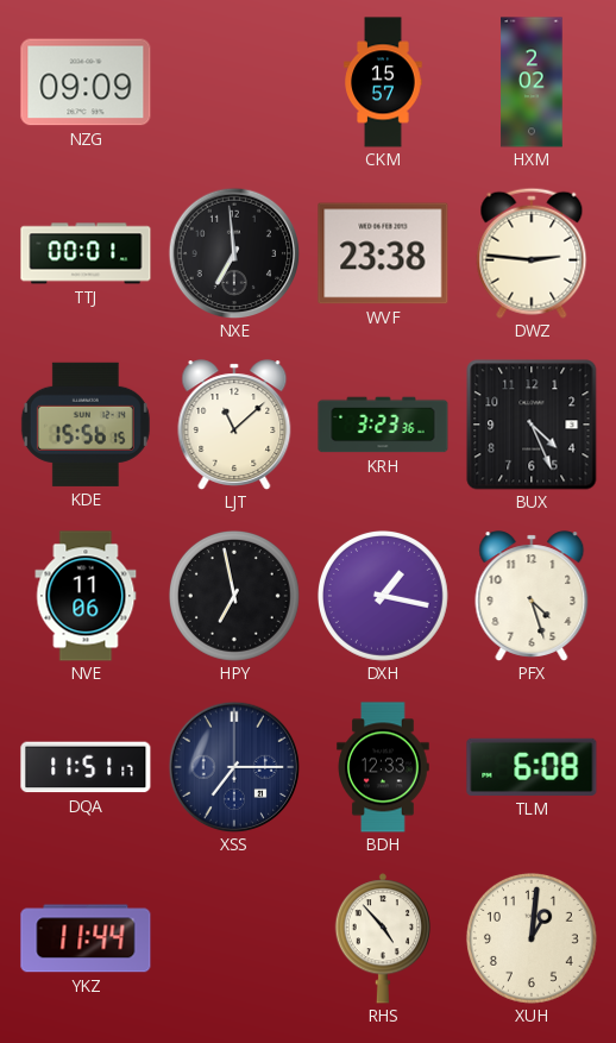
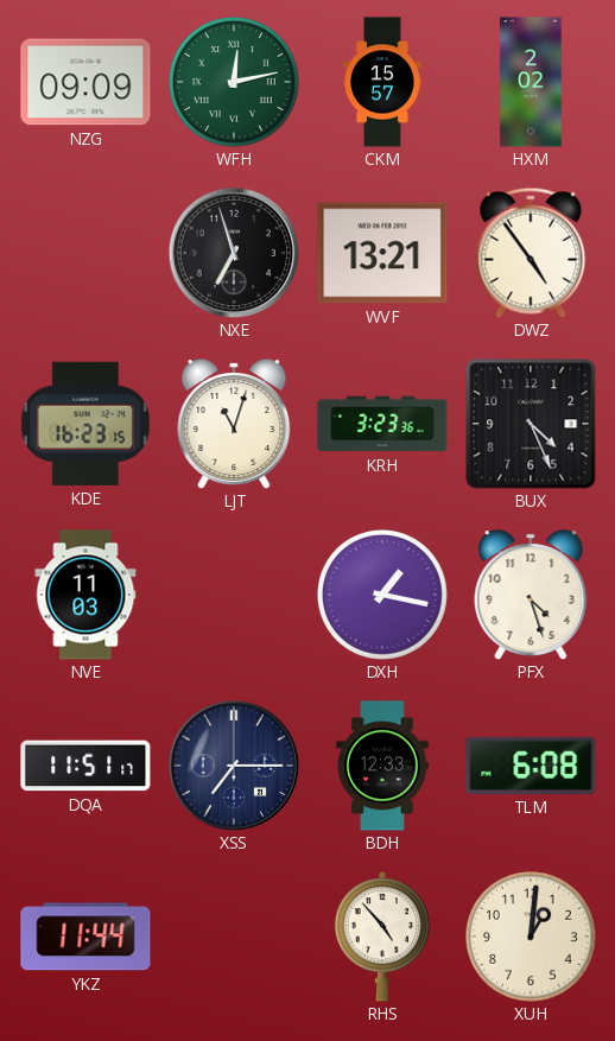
WFH: none -> 12:13
TTJ: 00:01 -> none
NXE: 6:59 -> 6:57
WVF: 23:38 -> 13:21
DWZ: 2:46 -> 4:54
KDE: 15:56 -> 16:23
LJT: 11:08 -> 11:03
NVE: 11:06 -> 11:03
HPY: 6:58 -> none
